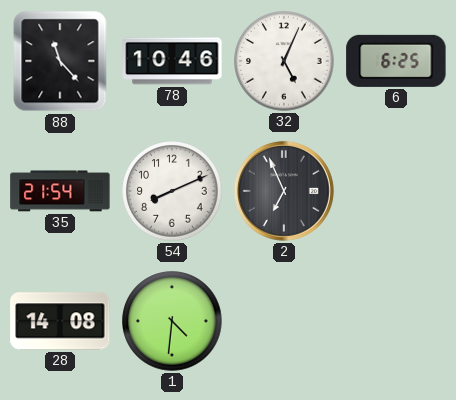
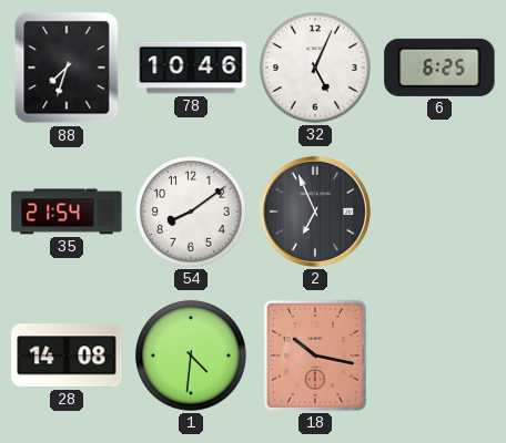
88: 11:23 -> 7:33
54: 8:11 -> 8:09
18: none -> 10:17
